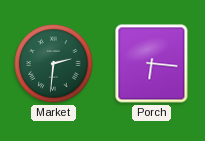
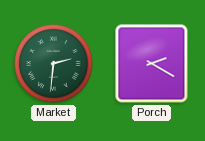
Porch: 6:16 -> 2:20
